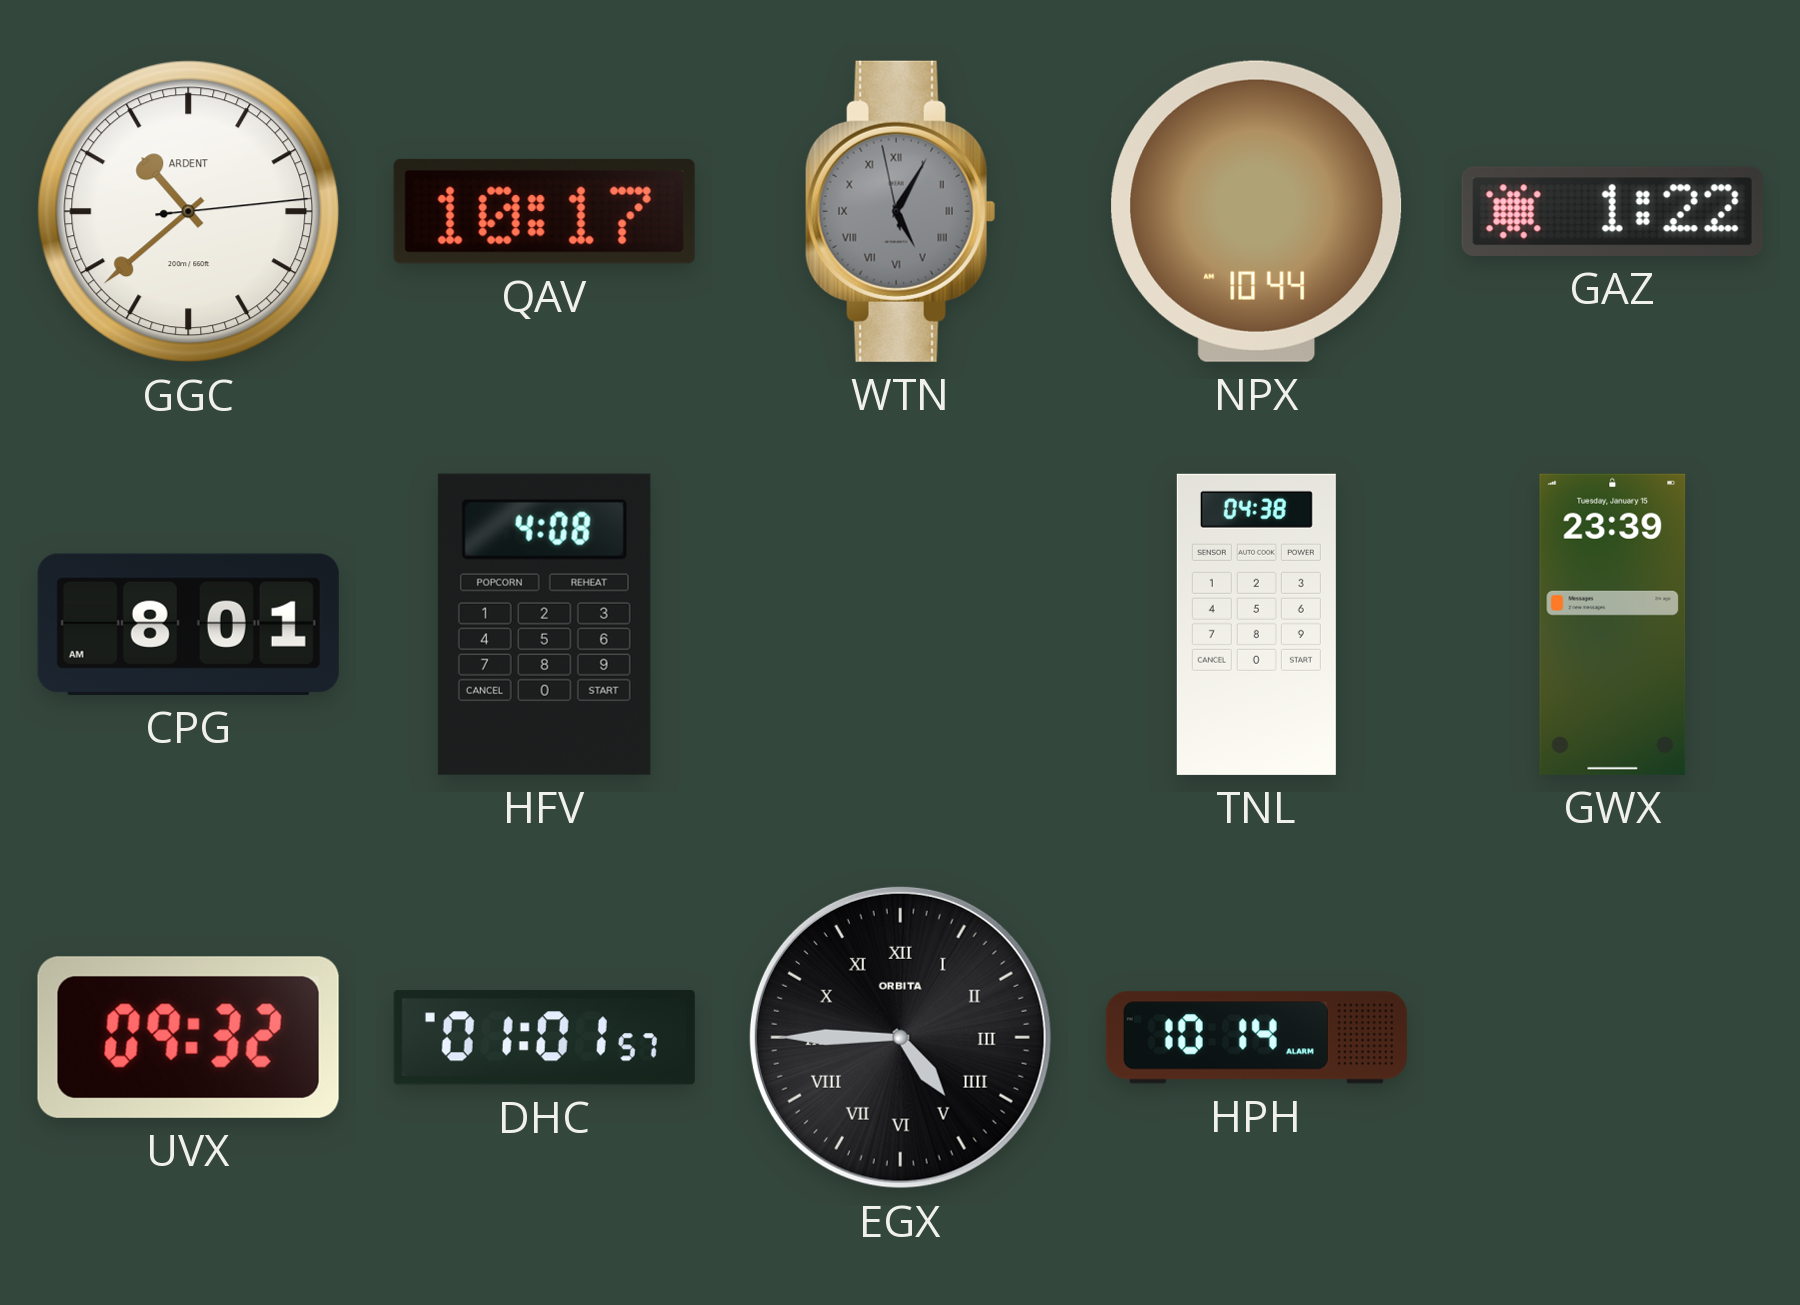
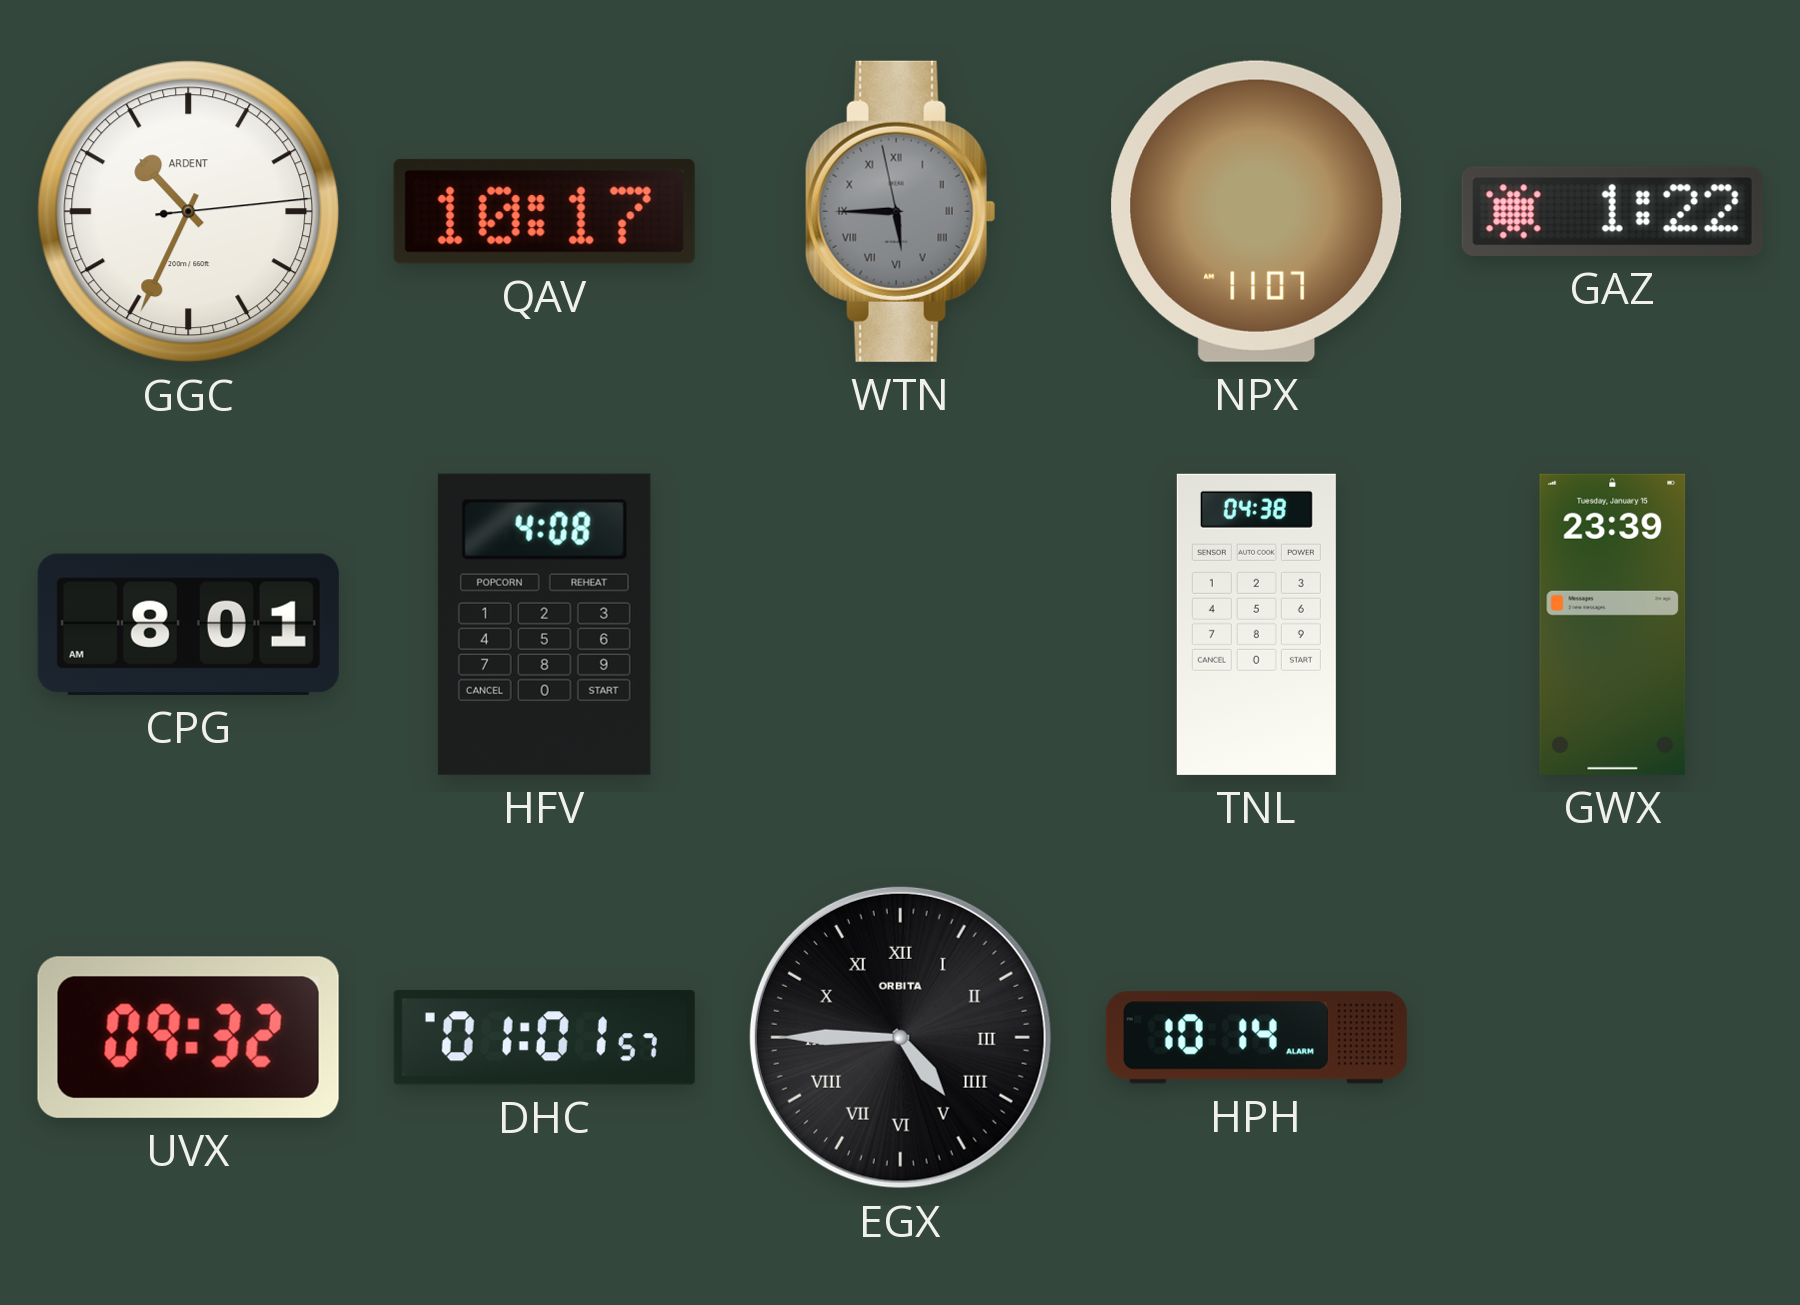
GGC: 10:38 -> 10:34
WTN: 5:04 -> 5:44
NPX: 10:44 -> 11:07
